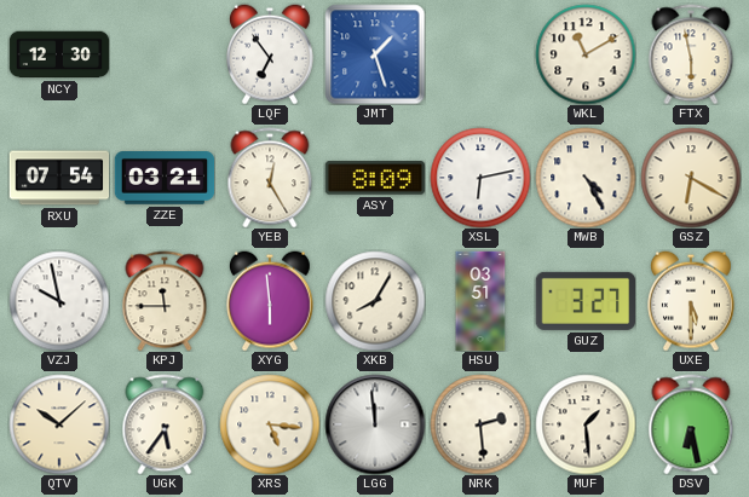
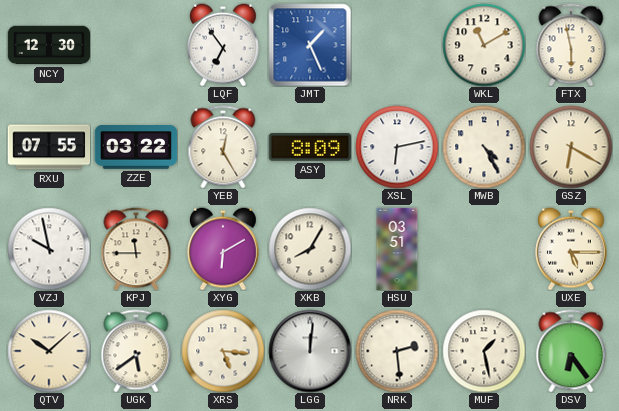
JMT: 1:27 -> 1:26
RXU: 07:54 -> 07:55
ZZE: 03:21 -> 03:22
XYG: 5:59 -> 6:10
GUZ: 3:27 -> none
UXE: 5:30 -> 5:15
UGK: 5:36 -> 5:39
LGG: 11:59 -> 12:01
MUF: 1:29 -> 1:28
DSV: 6:28 -> 6:24
